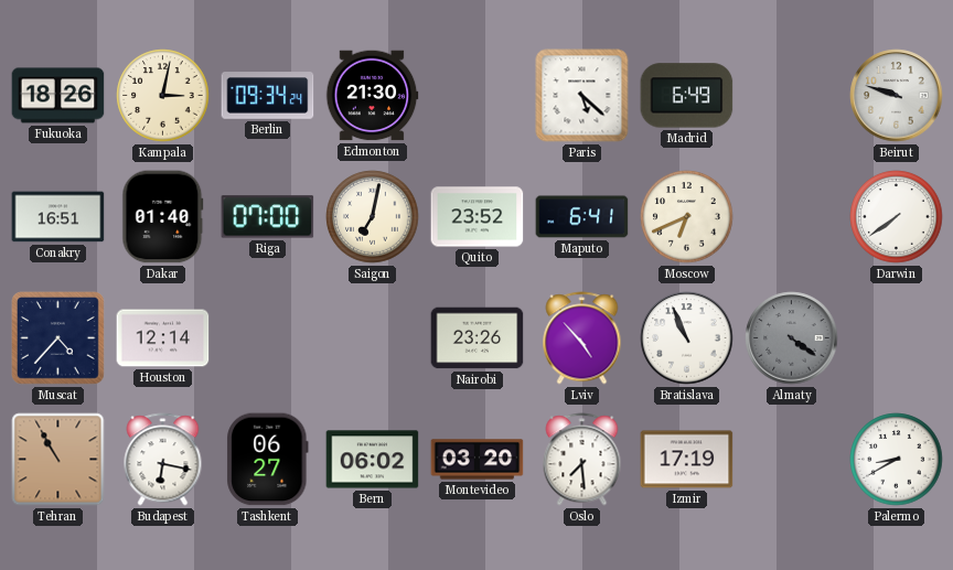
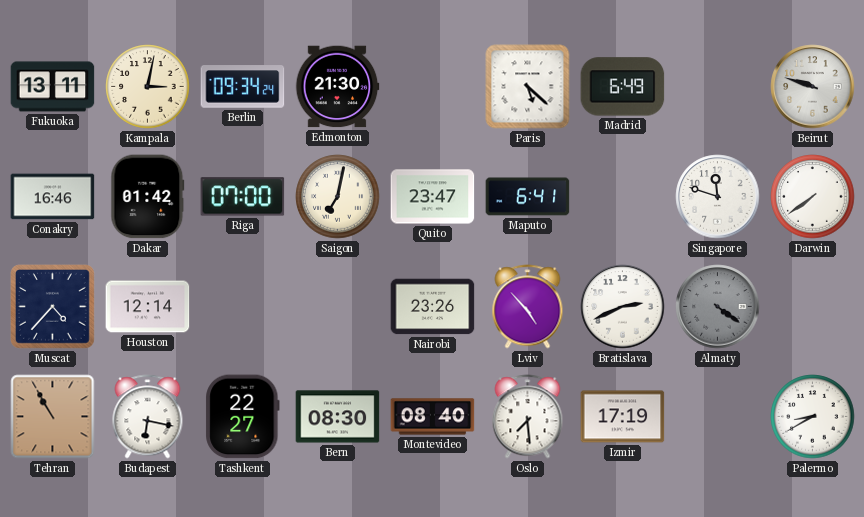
Fukuoka: 18:26 -> 13:11
Conakry: 16:51 -> 16:46
Dakar: 01:40 -> 01:42
Quito: 23:52 -> 23:47
Moscow: 6:41 -> none
Singapore: none -> 11:48
Bratislava: 10:56 -> 2:41
Tashkent: 06:27 -> 22:27
Bern: 06:02 -> 08:30
Montevideo: 03:20 -> 08:40
